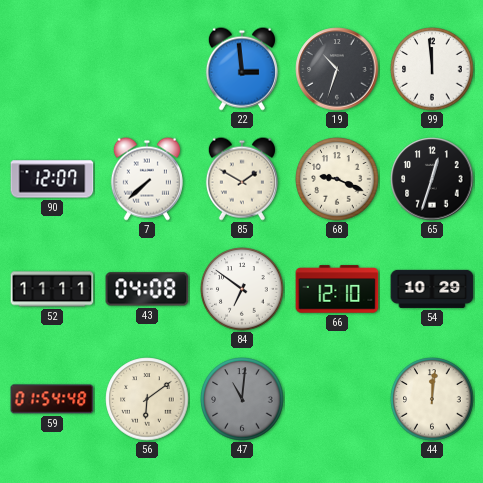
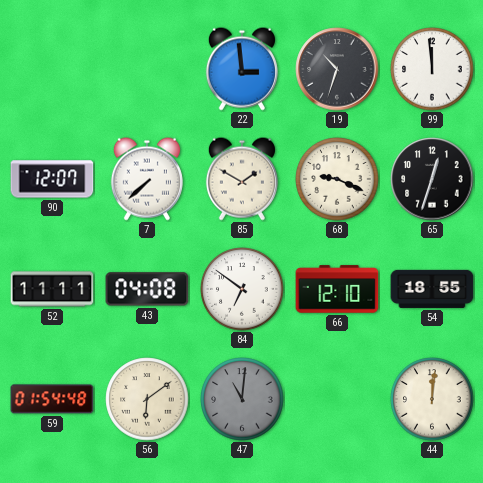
54: 10:29 -> 18:55
